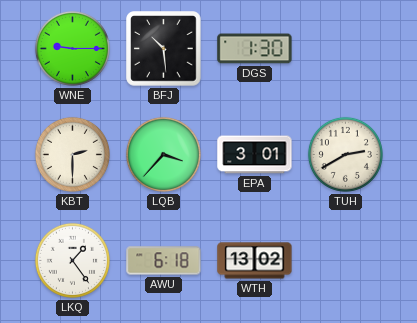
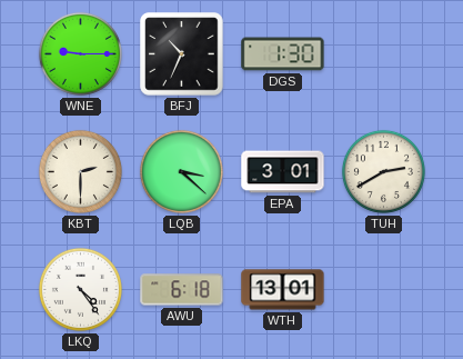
BFJ: 10:29 -> 10:34
LQB: 3:37 -> 3:22
LKQ: 1:24 -> 4:24
WTH: 13:02 -> 13:01
